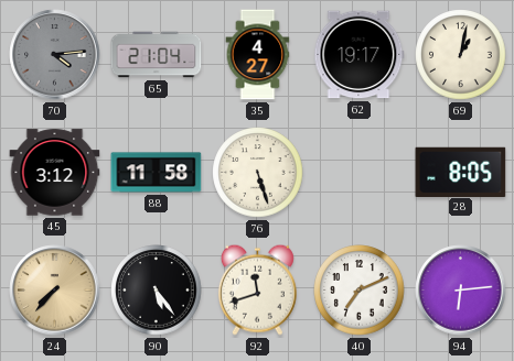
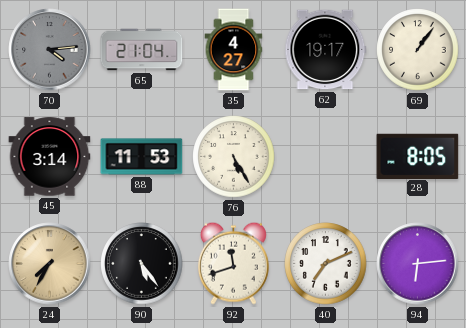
69: 1:02 -> 1:06
45: 3:12 -> 3:14
88: 11:58 -> 11:53
76: 5:27 -> 5:25
24: 7:37 -> 7:35
